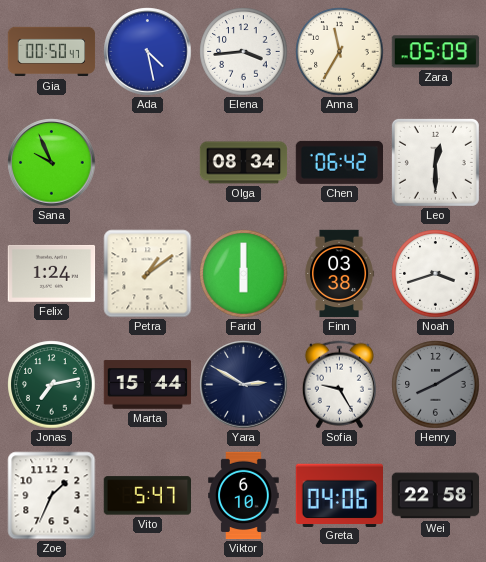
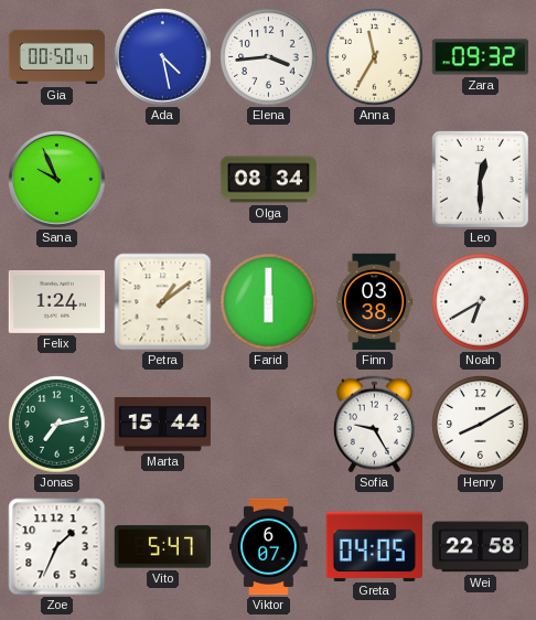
Zara: 05:09 -> 09:32
Chen: 06:42 -> none
Noah: 3:42 -> 6:40
Yara: 2:50 -> none
Henry dial: grey -> white
Viktor: 6:10 -> 6:07
Greta: 04:06 -> 04:05
